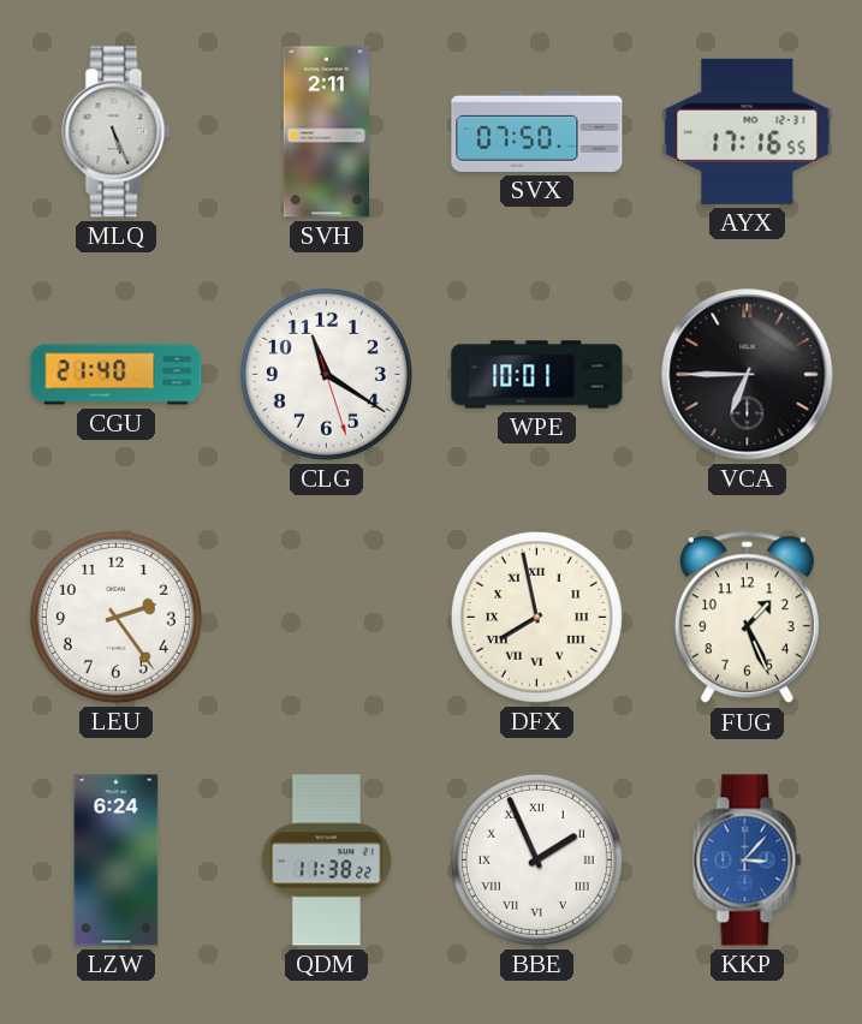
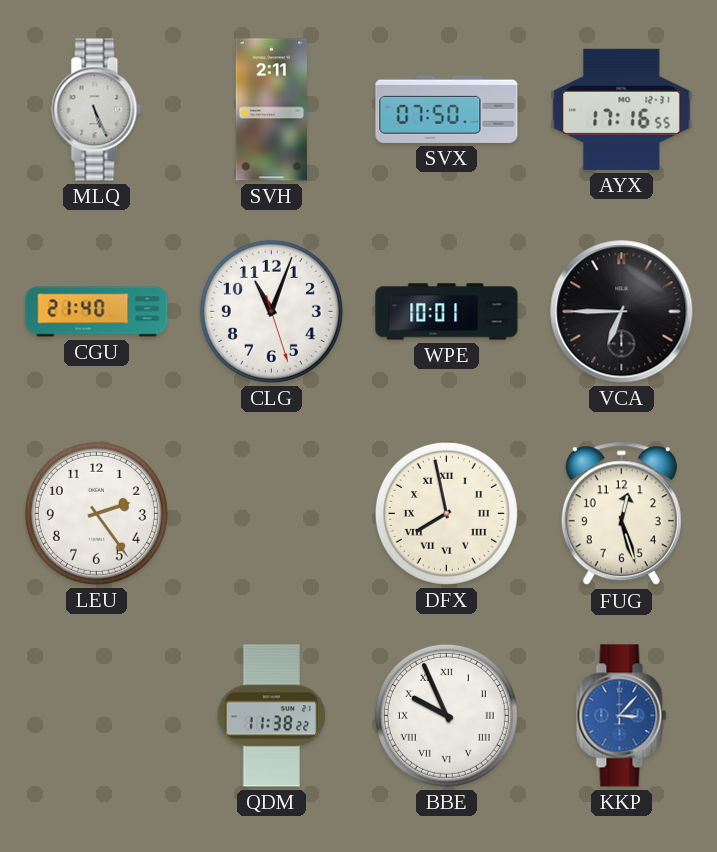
CLG: 11:20 -> 11:03
FUG: 1:26 -> 12:27
LZW: 6:24 -> none
BBE: 1:56 -> 9:56
